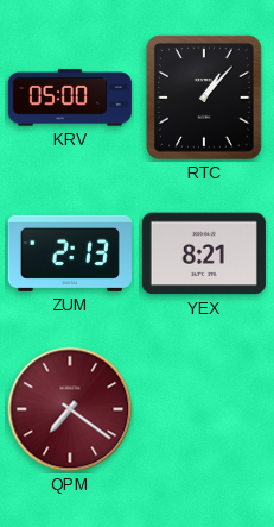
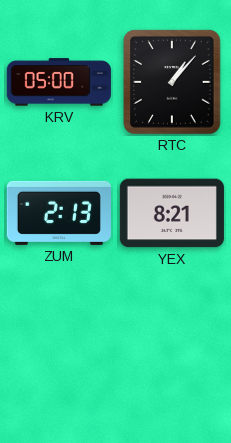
QPM: 7:21 -> none
